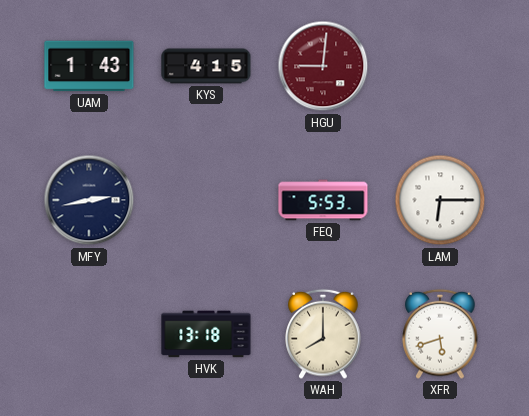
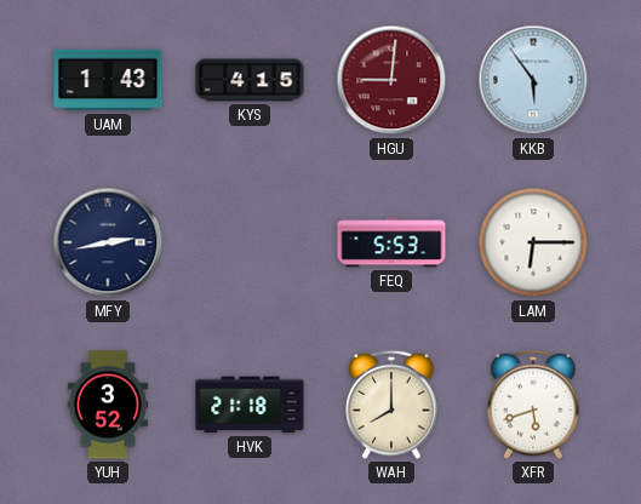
KKB: none -> 5:54
YUH: none -> 3:52
HVK: 13:18 -> 21:18
